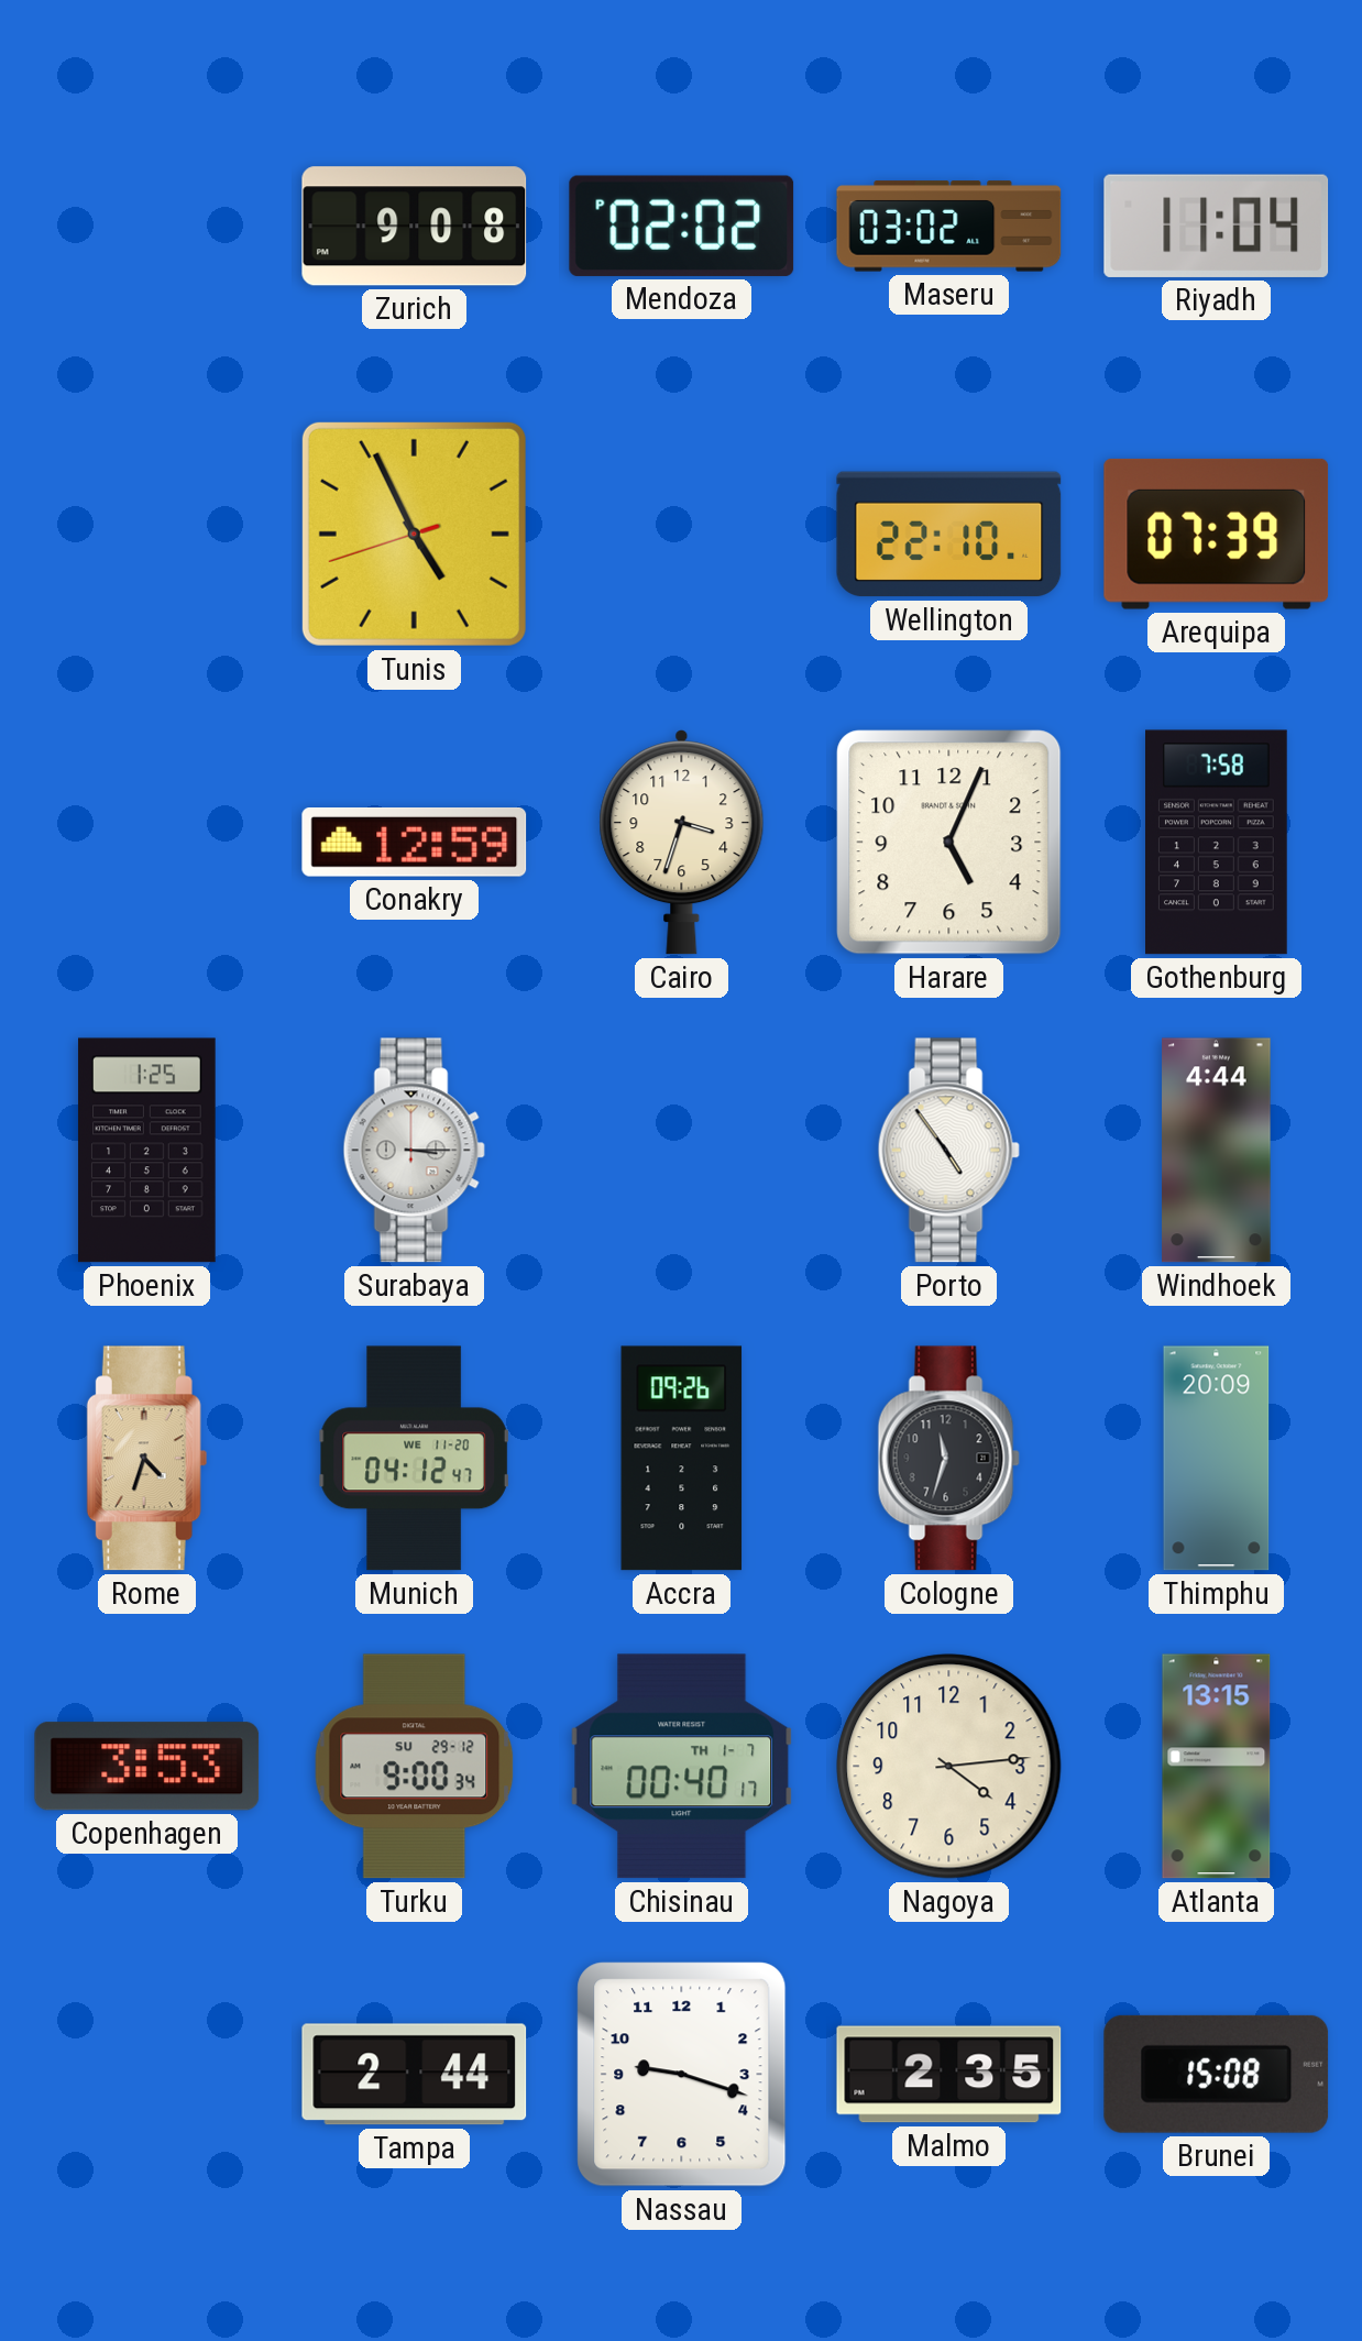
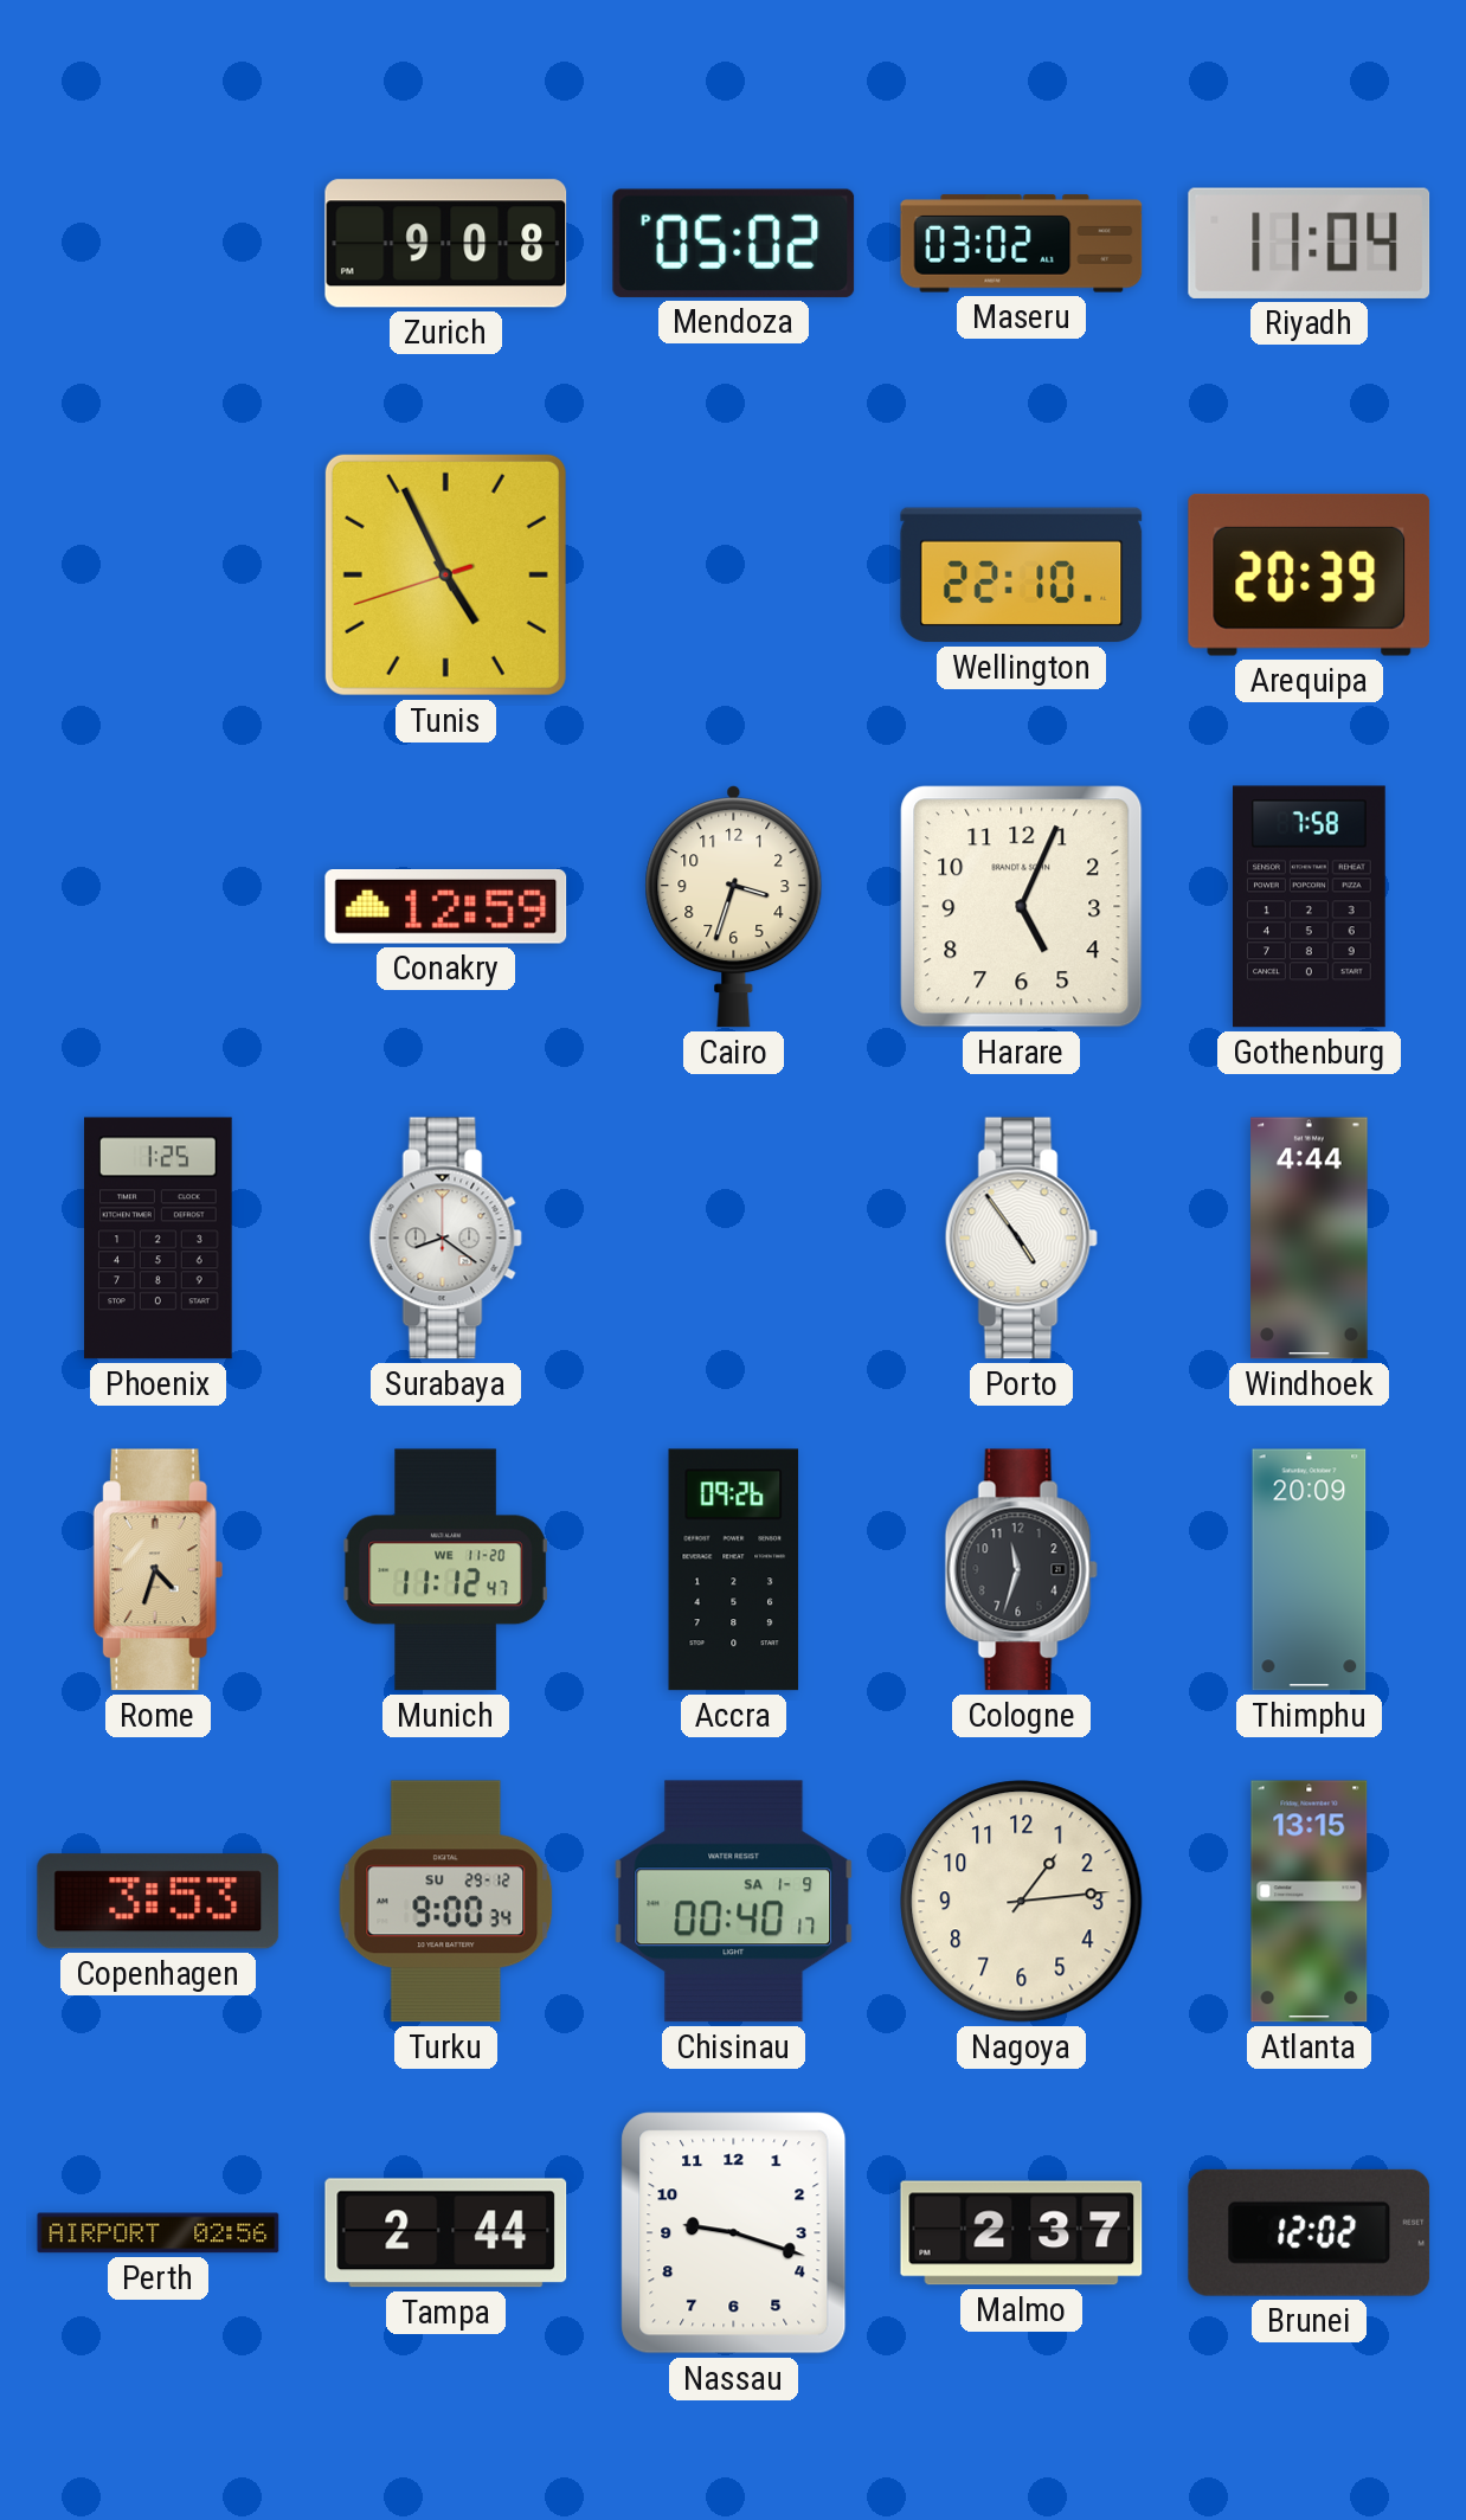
Mendoza: 02:02 -> 05:02
Arequipa: 07:39 -> 20:39
Surabaya: 3:15 -> 8:21
Munich: 04:12 -> 11:12
Chisinau date: TH 1-7 -> SA 1-9
Nagoya: 4:14 -> 1:14
Perth: none -> 02:56
Malmo: 2:35 -> 2:37
Brunei: 15:08 -> 12:02
